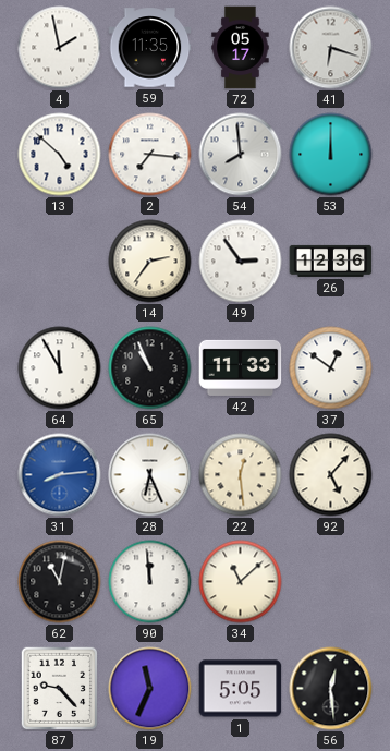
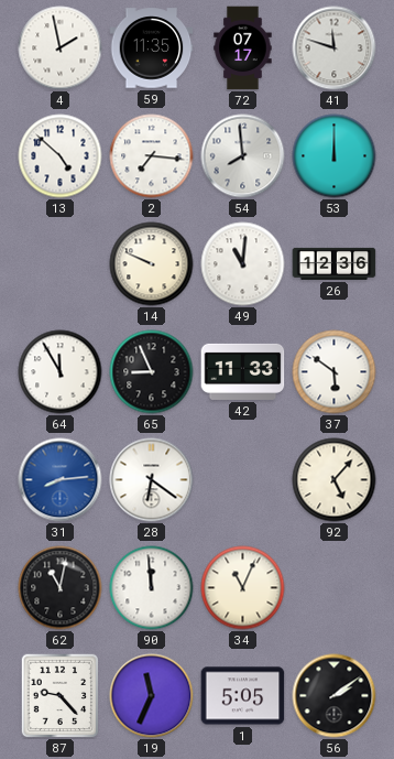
72: 05:17 -> 07:17
41: 6:18 -> 11:48
14: 2:36 -> 9:49
49: 2:54 -> 11:01
65: 10:56 -> 8:56
37: 12:51 -> 5:51
28: 6:26 -> 6:21
22: 12:29 -> none
34: 11:08 -> 11:04
56: 12:29 -> 2:09
